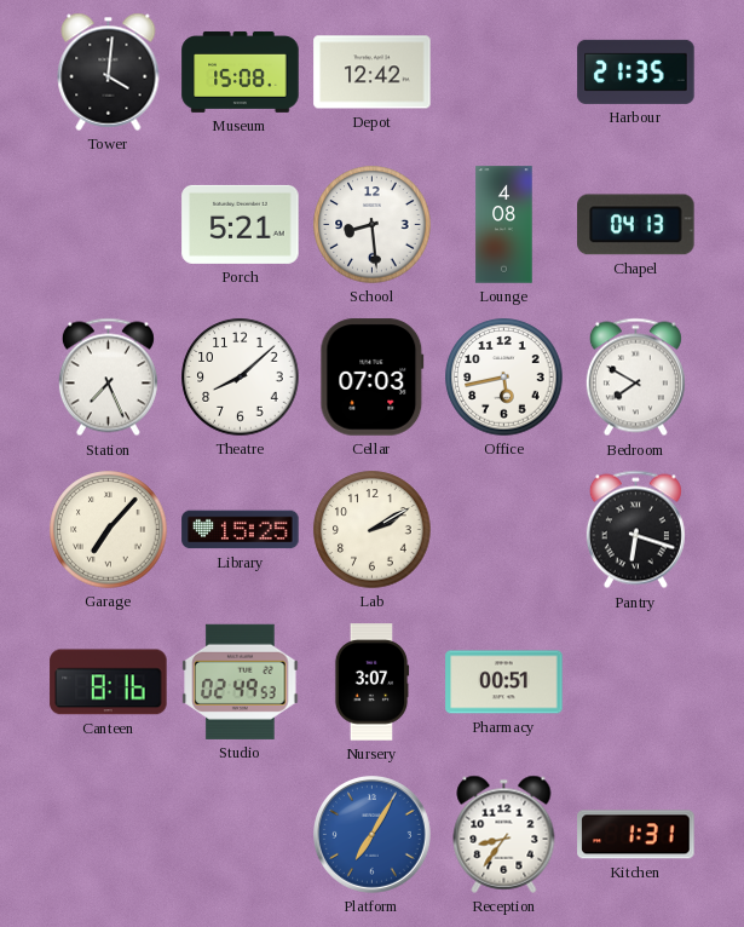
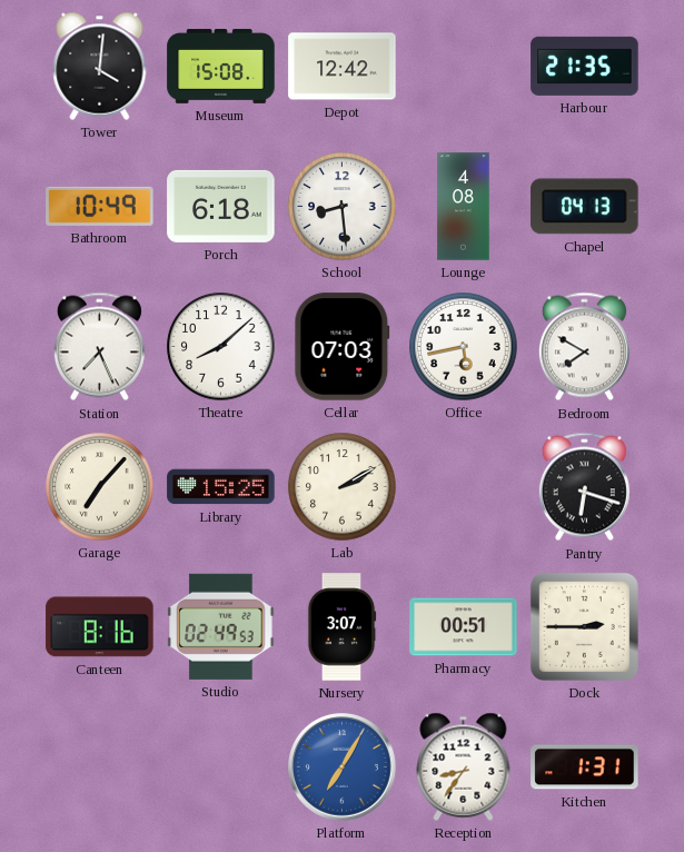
Bathroom: none -> 10:49
Porch: 5:21 -> 6:18
Dock: none -> 2:45
